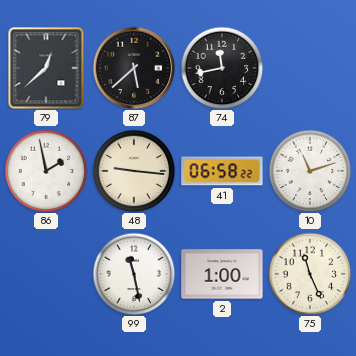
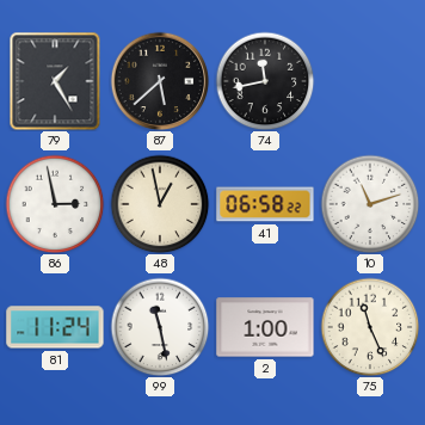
79: 12:38 -> 1:25
86: 1:58 -> 2:58
48: 9:16 -> 12:58
81: none -> 11:24
